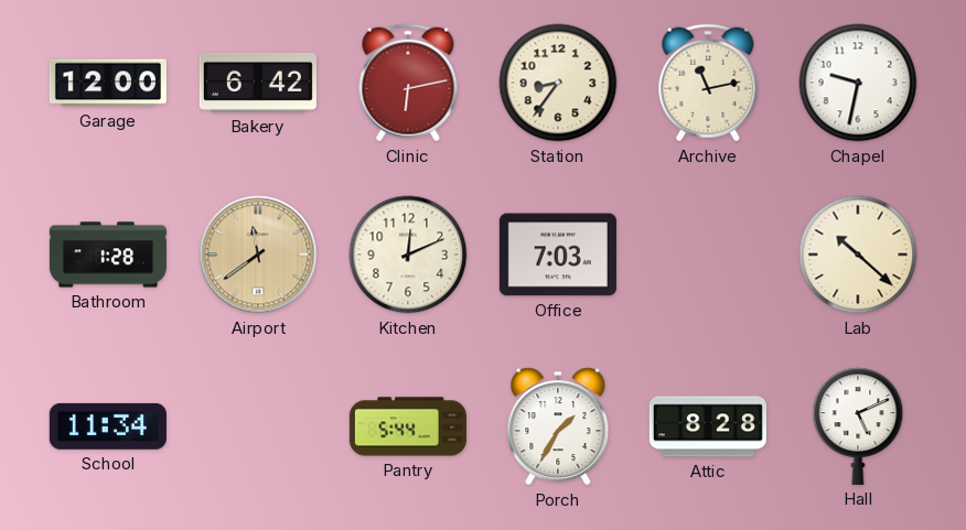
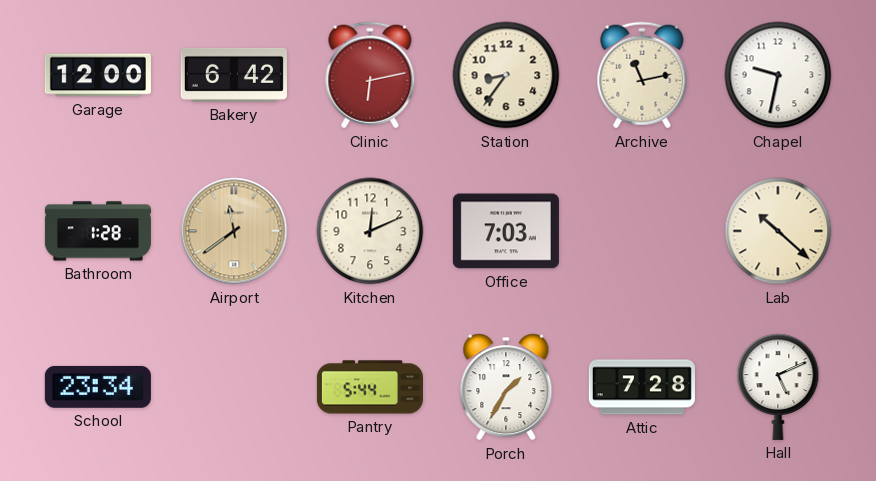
School: 11:34 -> 23:34
Attic: 8:28 -> 7:28
